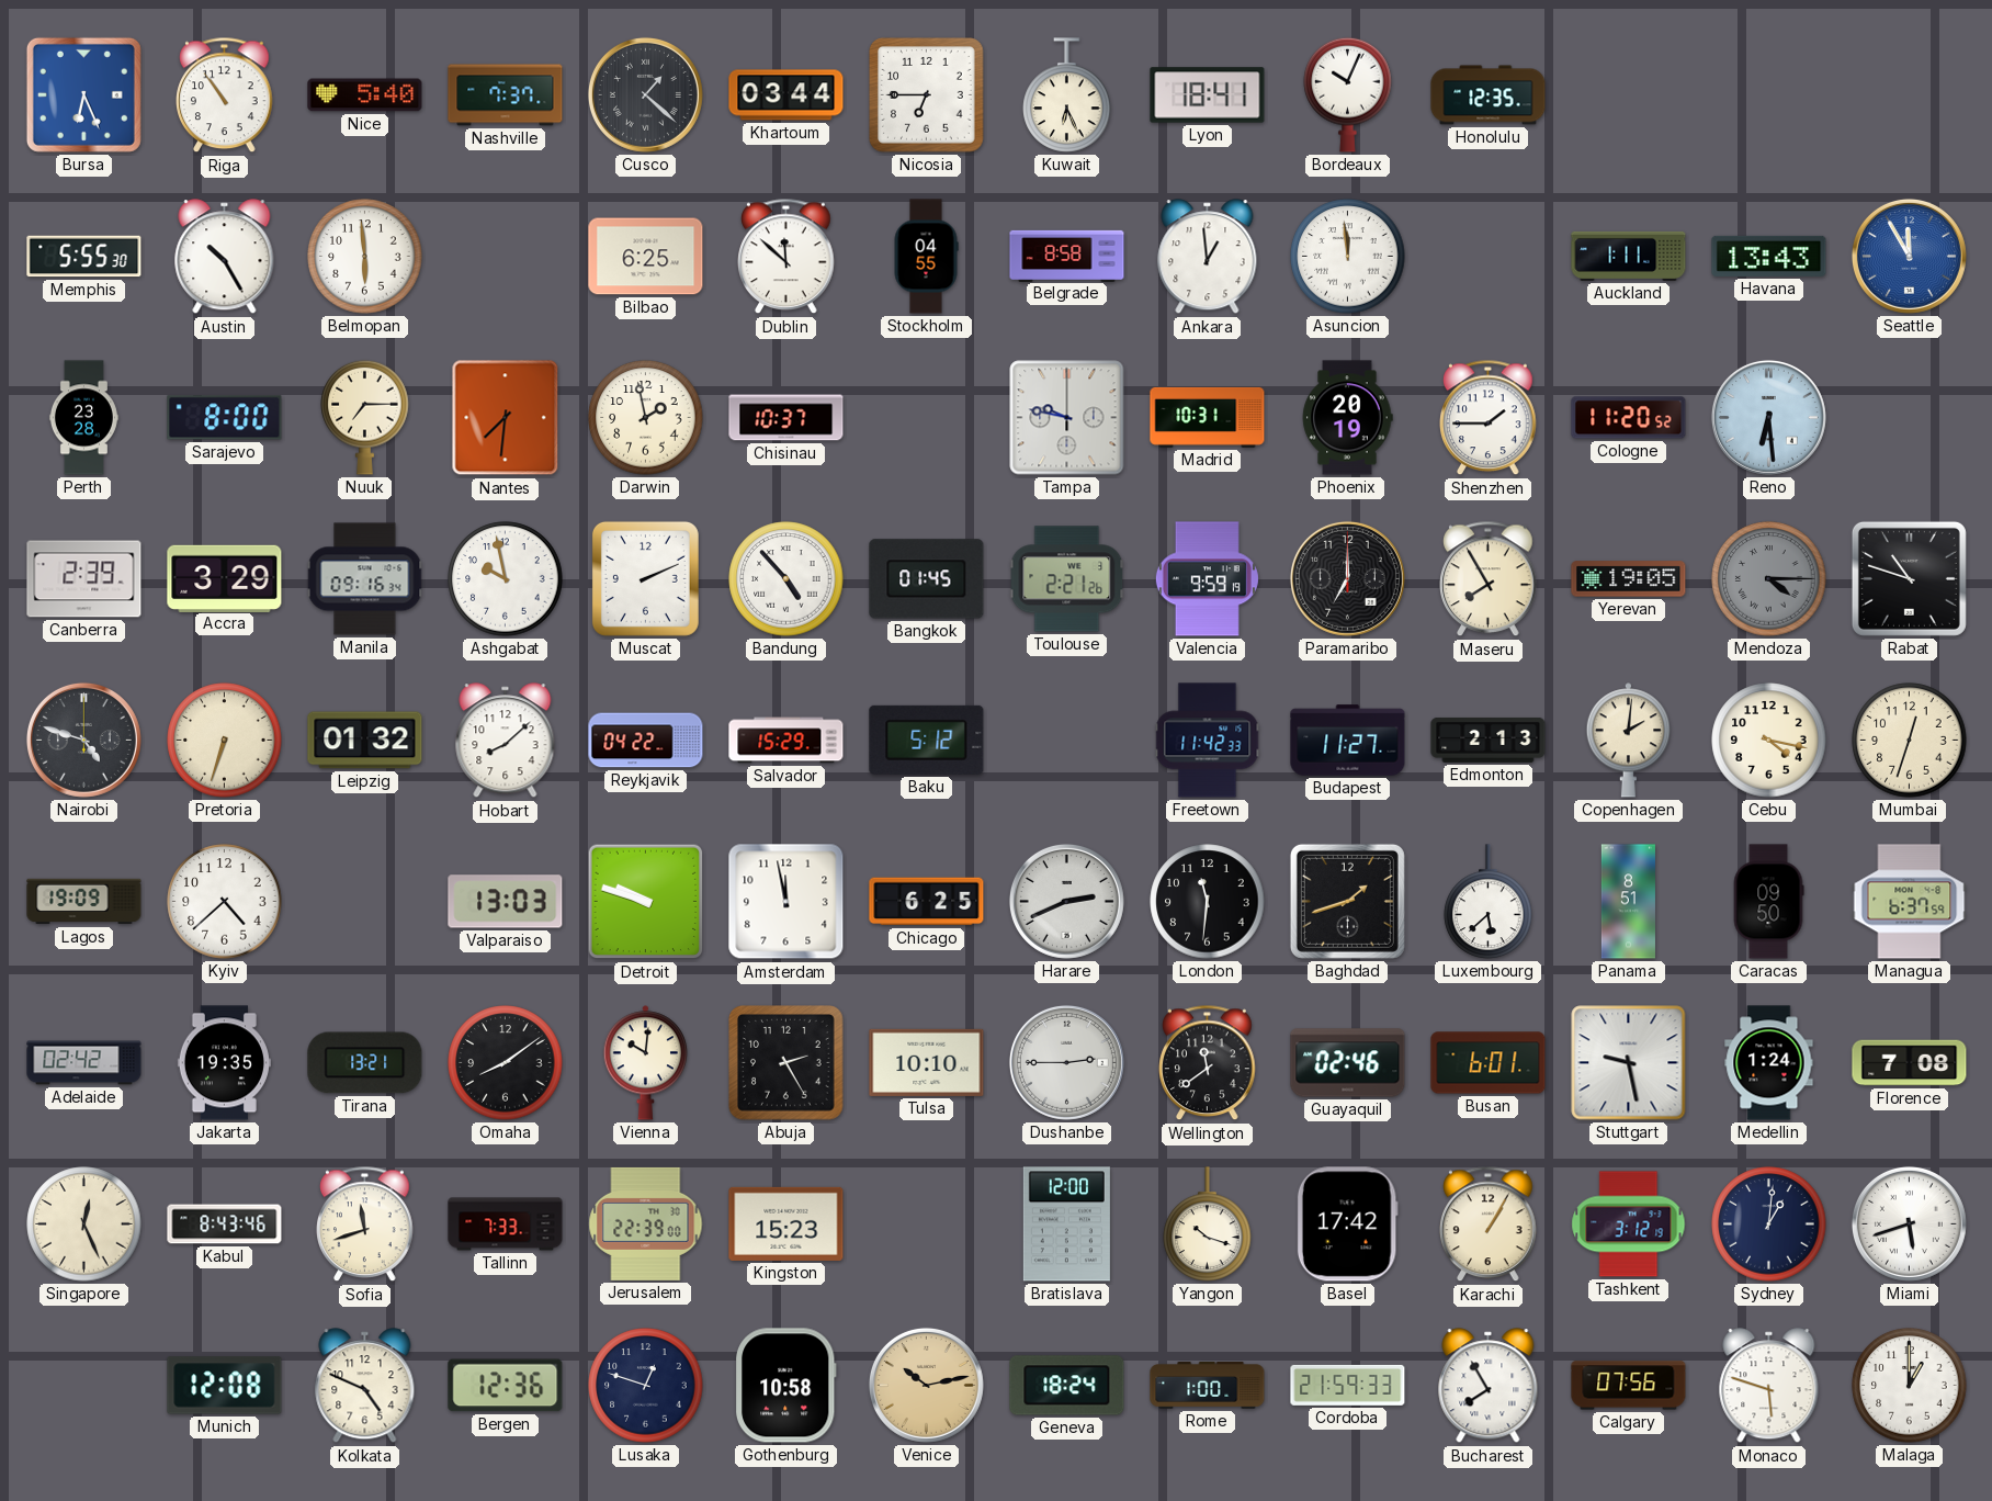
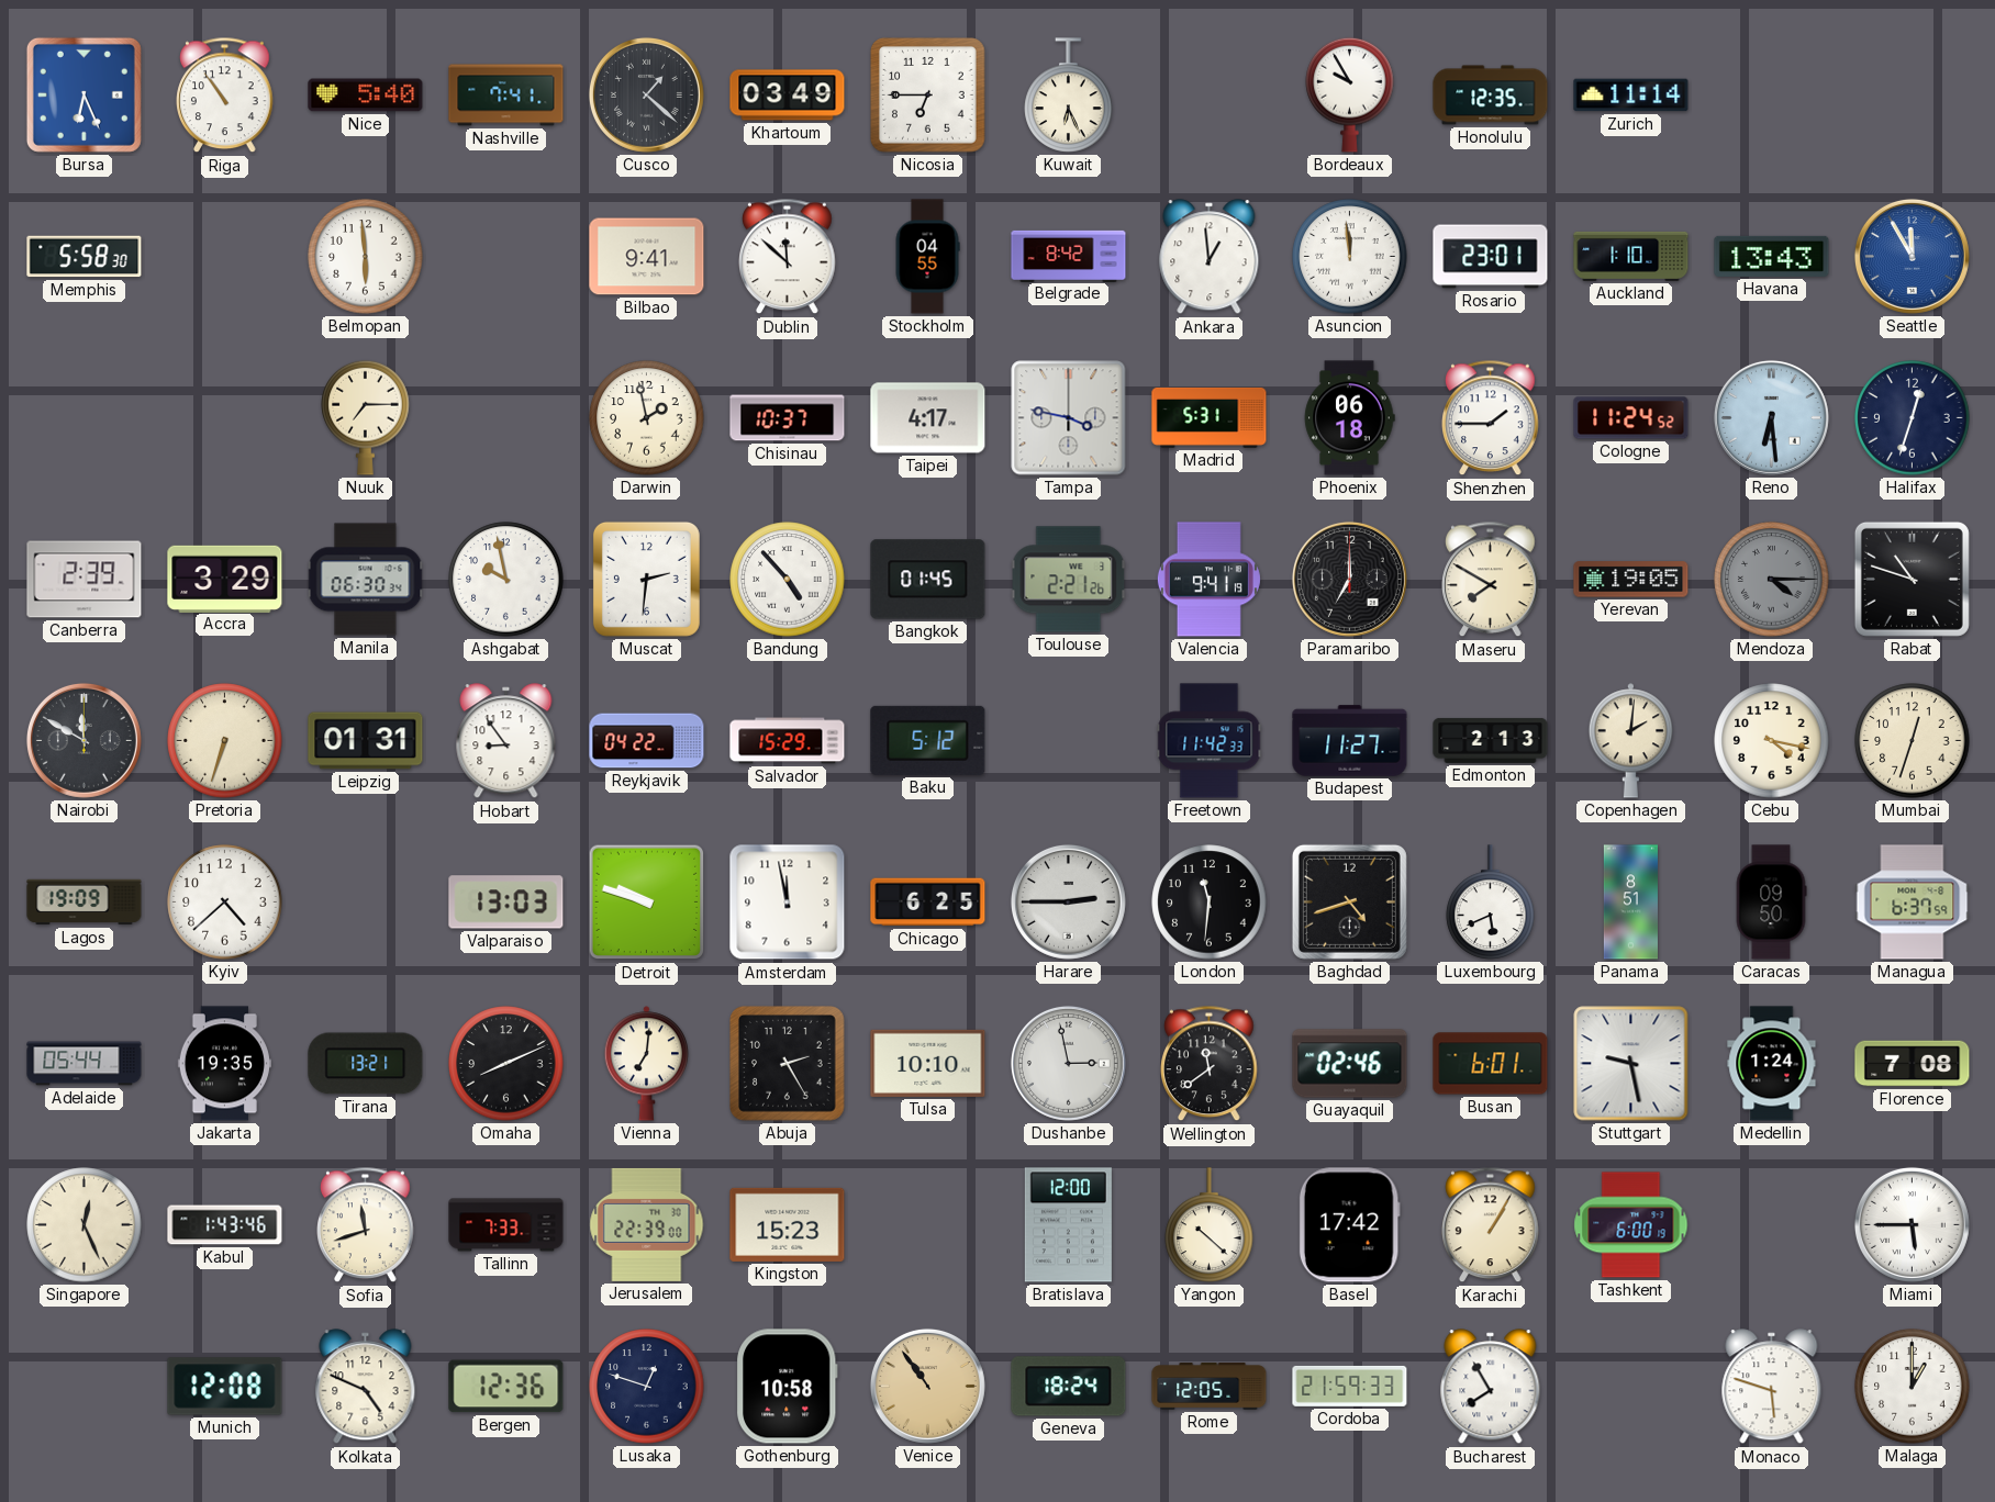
Nashville: 7:37 -> 7:41
Khartoum: 03:44 -> 03:49
Lyon: 18:41 -> none
Bordeaux: 10:04 -> 9:55
Zurich: none -> 11:14
Memphis: 5:55 -> 5:58
Austin: 10:25 -> none
Bilbao: 6:25 -> 9:41
Belgrade: 8:58 -> 8:42
Rosario: none -> 23:01
Auckland: 1:11 -> 1:10
Perth: 23:28 -> none
Sarajevo: 8:00 -> none
Nantes: 7:31 -> none
Taipei: none -> 4:17
Tampa: 9:47 -> 3:47
Madrid: 10:31 -> 5:31
Phoenix: 20:19 -> 06:18
Cologne: 11:20 -> 11:24
Halifax: none -> 12:33
Manila: 09:16 -> 06:30
Muscat: 2:11 -> 2:31
Valencia: 9:59 -> 9:41
Maseru: 7:55 -> 7:50
Nairobi: 4:48 -> 11:50
Leipzig: 01:32 -> 01:31
Hobart: 8:08 -> 8:54
Harare: 2:41 -> 2:45
Baghdad: 1:42 -> 4:42
Luxembourg: 5:38 -> 5:41
Adelaide: 02:42 -> 05:44
Omaha: 8:09 -> 8:11
Vienna: 10:01 -> 7:01
Dushanbe: 2:45 -> 2:58
Kabul: 8:43 -> 1:43
Yangon: 10:18 -> 10:22
Tashkent: 3:12 -> 6:00
Sydney: 1:01 -> none
Miami: 5:42 -> 5:45
Venice: 10:13 -> 10:54
Rome: 1:00 -> 12:05
Calgary: 07:56 -> none
